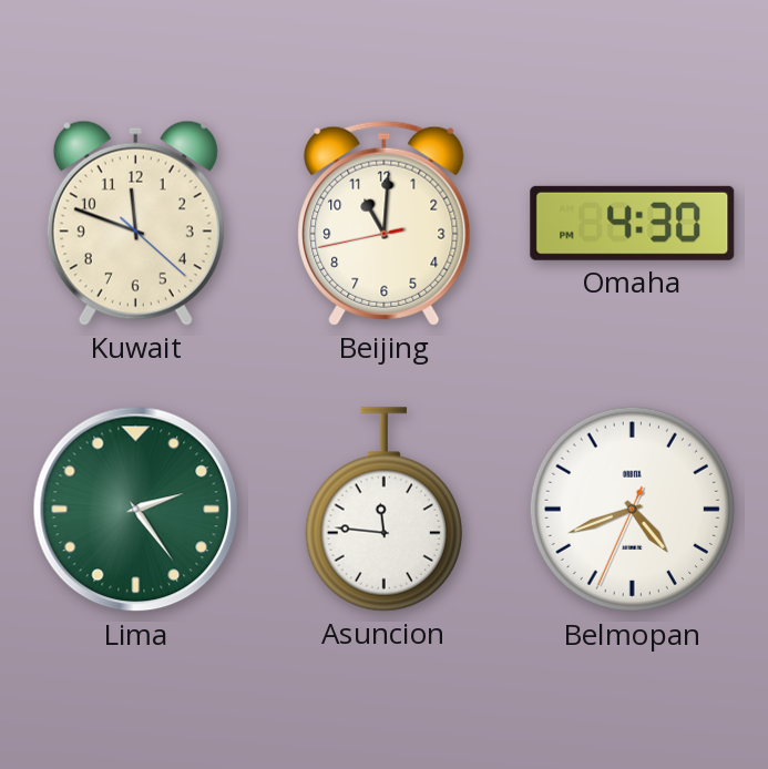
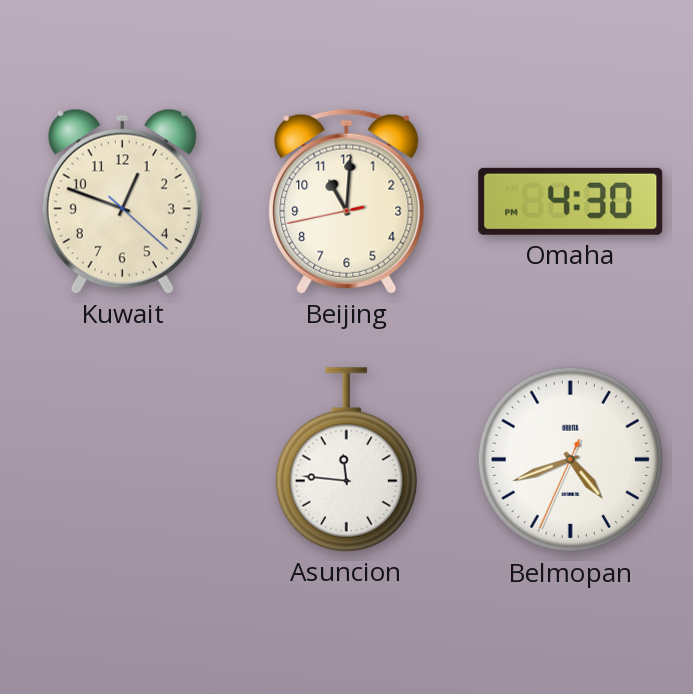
Kuwait: 11:48 -> 12:48
Lima: 2:24 -> none
